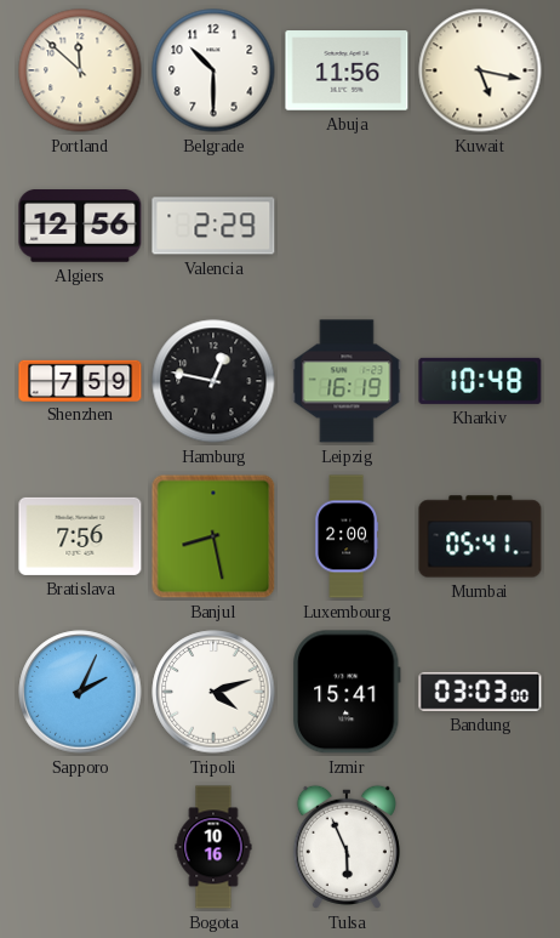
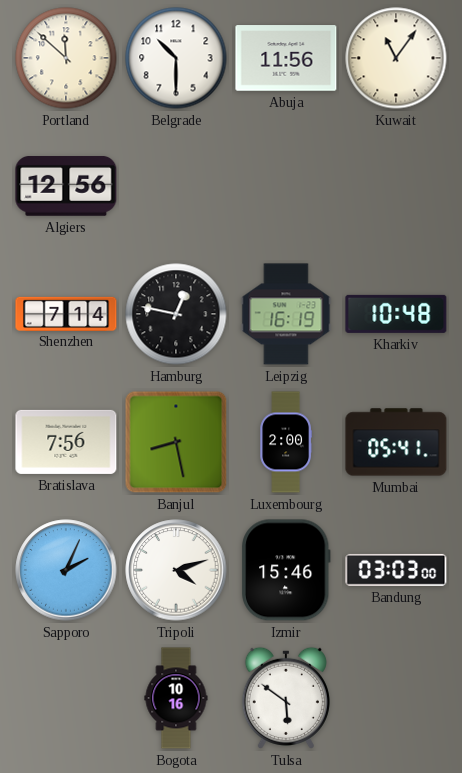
Kuwait: 5:17 -> 11:06
Valencia: 2:29 -> none
Shenzhen: 7:59 -> 7:14
Izmir: 15:41 -> 15:46
Tulsa: 5:56 -> 5:51
